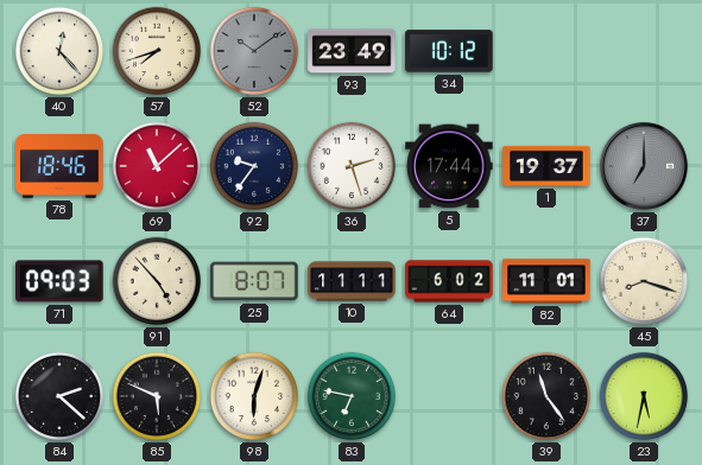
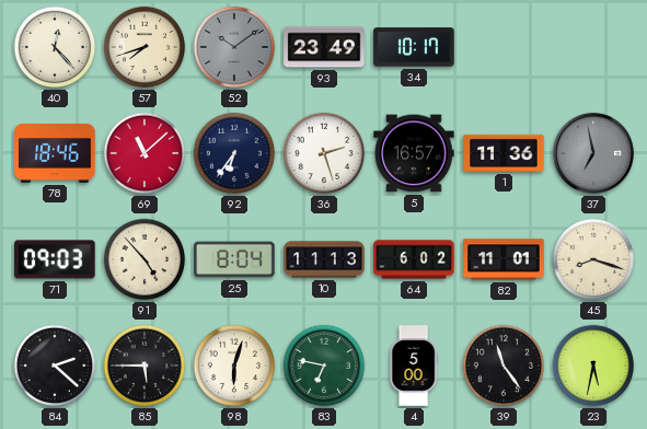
34: 10:12 -> 10:17
92: 9:36 -> 6:36
5: 17:44 -> 16:57
1: 19:37 -> 11:36
37: 7:00 -> 6:58
25: 8:07 -> 8:04
10: 11:11 -> 11:13
85: 5:49 -> 5:45
4: none -> 5:00
